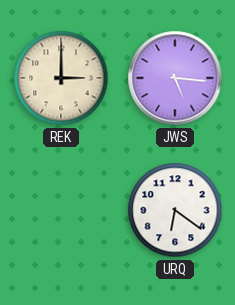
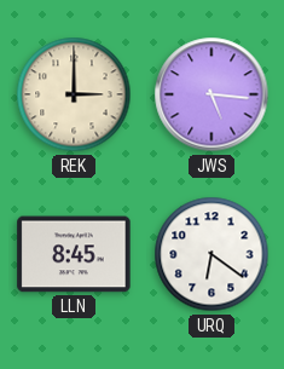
LLN: none -> 8:45
